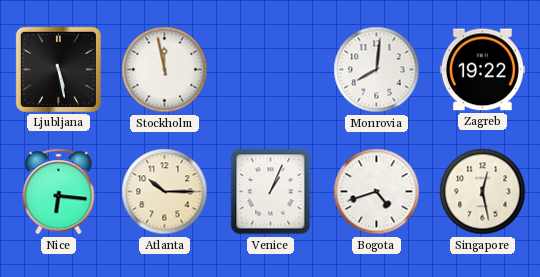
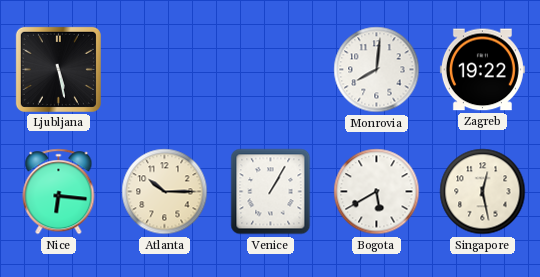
Stockholm: 11:58 -> none
Venice: 1:04 -> 1:05
Bogota: 4:42 -> 5:40
